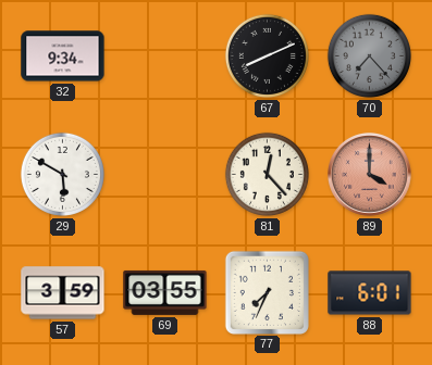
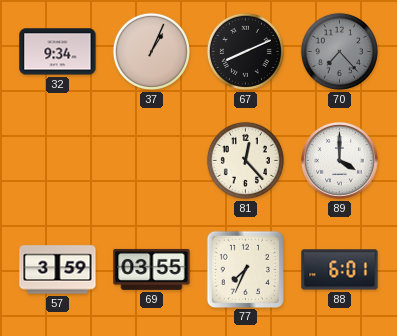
37: none -> 1:04
29: 5:50 -> none
89 dial: salmon -> white
